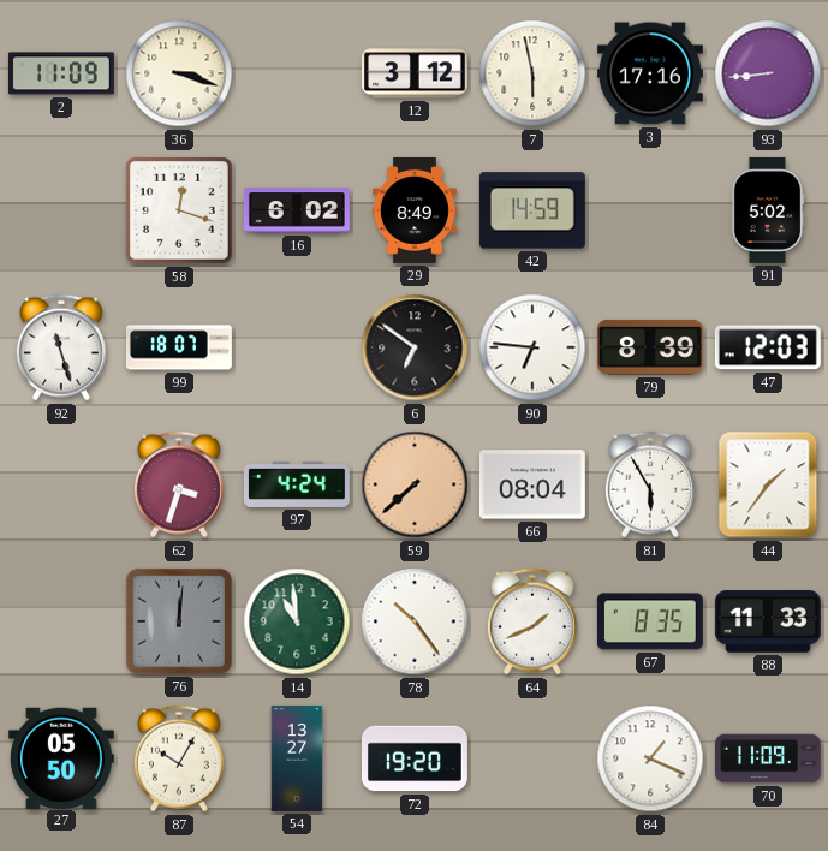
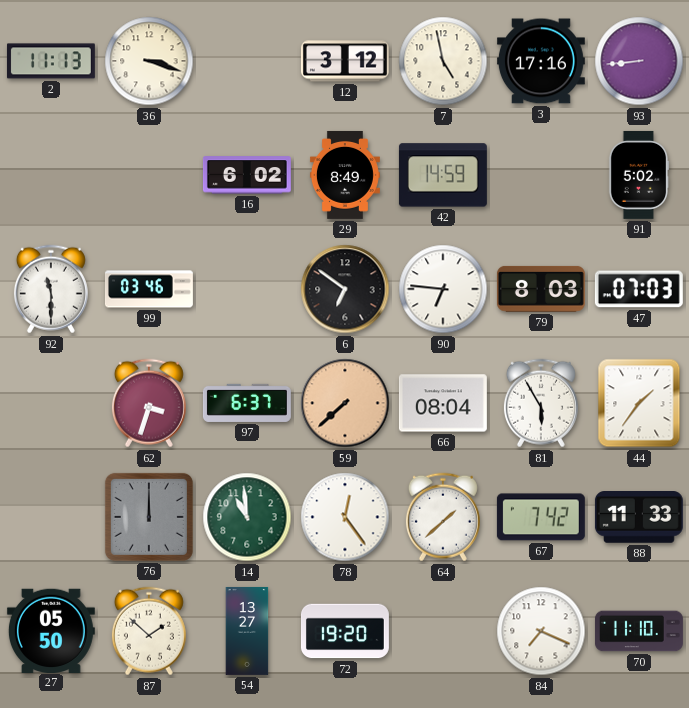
2: 11:09 -> 11:13
7: 5:58 -> 4:58
58: 12:18 -> none
92: 11:27 -> 11:30
99: 18:07 -> 03:46
79: 8:39 -> 8:03
47: 12:03 -> 07:03
97: 4:24 -> 6:37
76: 12:01 -> 12:00
78: 10:24 -> 12:24
64: 1:41 -> 1:38
67: 8:35 -> 7:42
87: 10:05 -> 1:52
84: 1:19 -> 7:19
70: 11:09 -> 11:10
